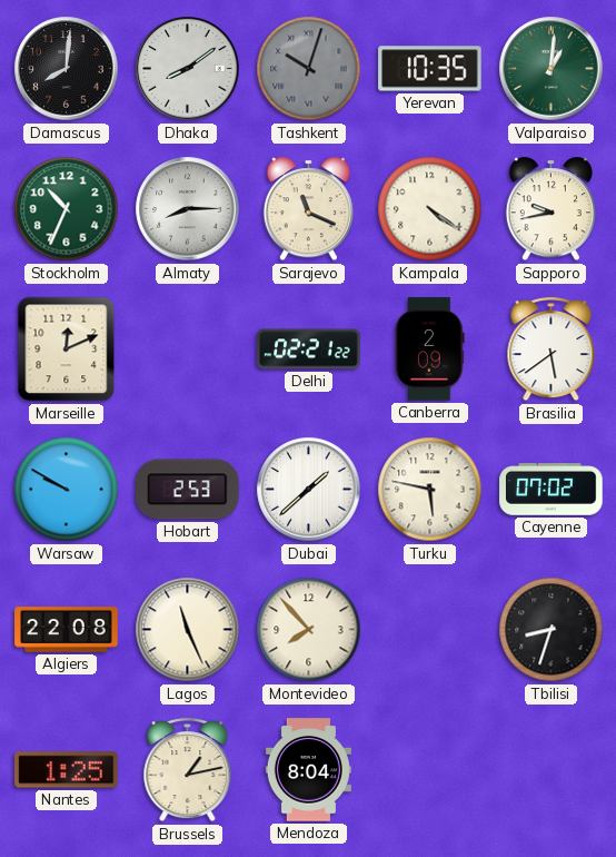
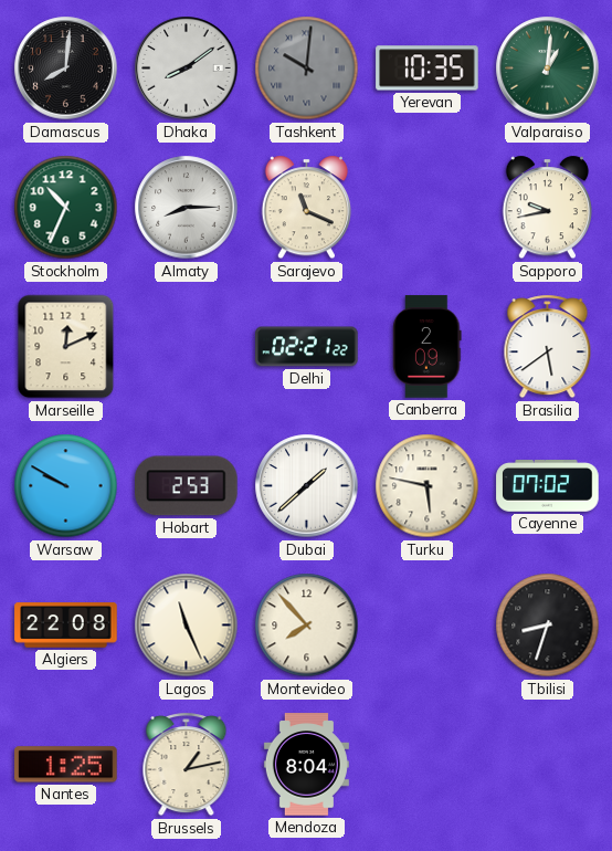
Tashkent: 10:03 -> 10:01
Kampala: 4:21 -> none
